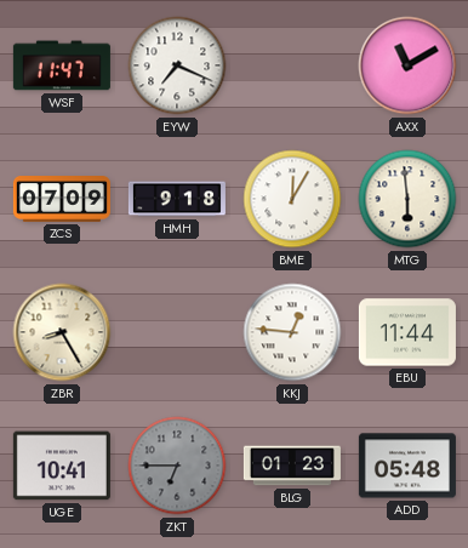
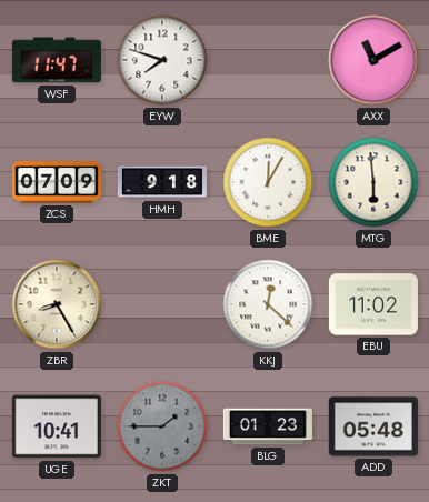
EYW: 7:19 -> 7:48
KKJ: 12:46 -> 12:22
EBU: 11:44 -> 11:02
ZKT: 6:45 -> 1:45
